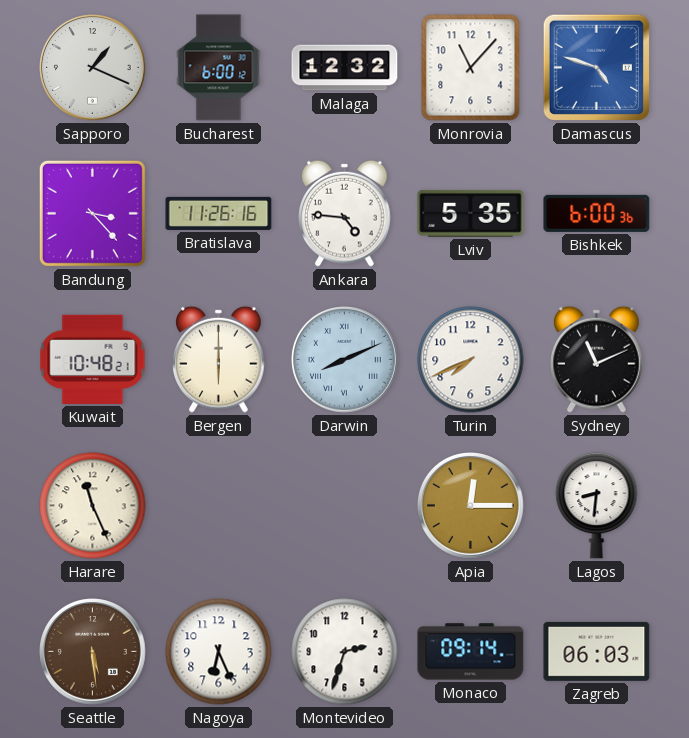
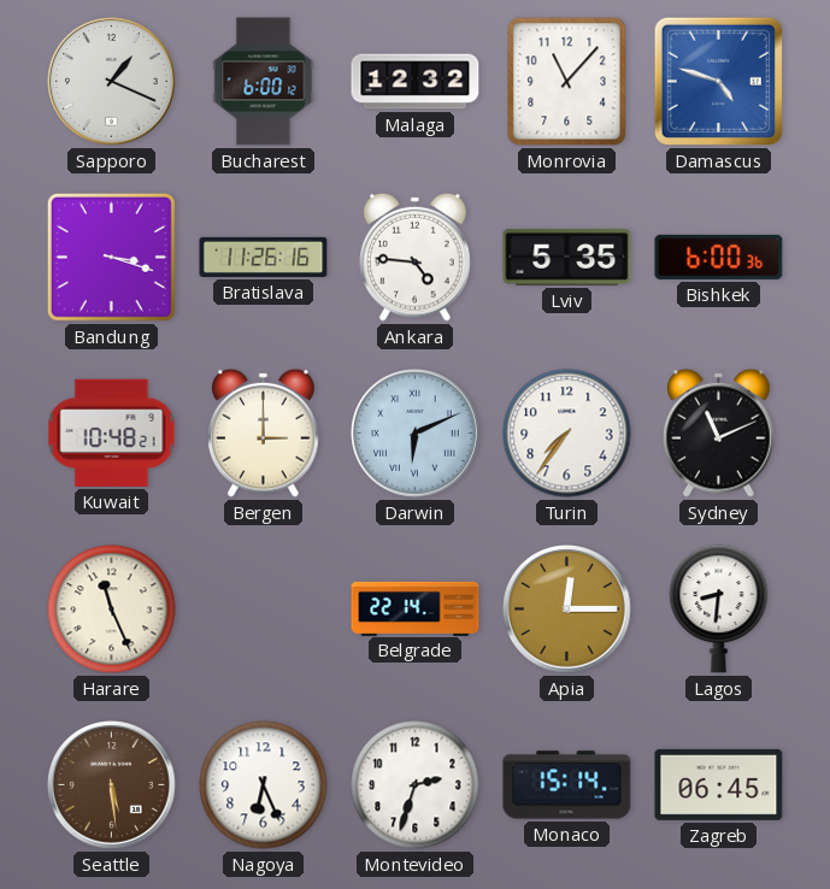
Bandung: 3:23 -> 3:18
Bergen: 6:00 -> 3:00
Darwin: 8:11 -> 6:11
Turin: 7:41 -> 7:36
Belgrade: none -> 22:14
Monaco: 09:14 -> 15:14
Zagreb: 06:03 -> 06:45
